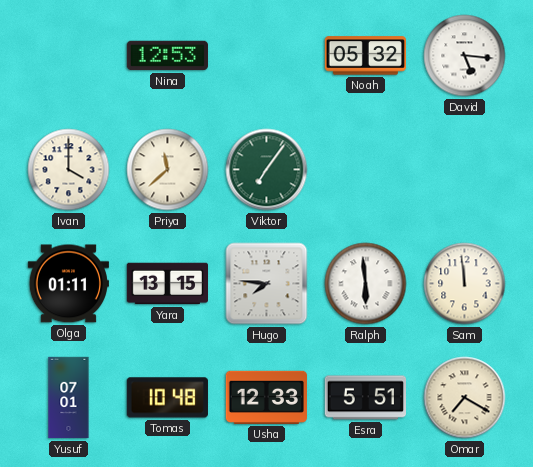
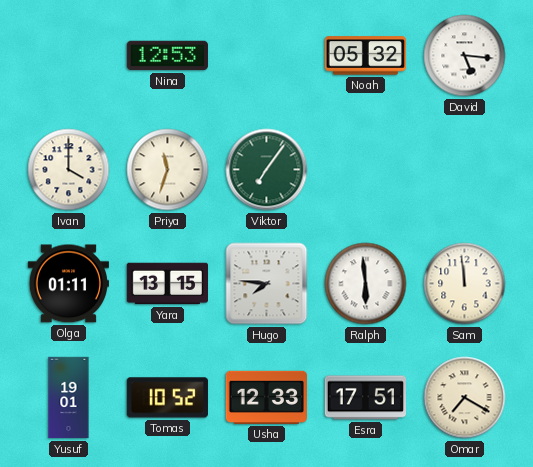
Priya: 11:38 -> 11:33
Yusuf: 07:01 -> 19:01
Tomas: 10:48 -> 10:52
Esra: 5:51 -> 17:51
